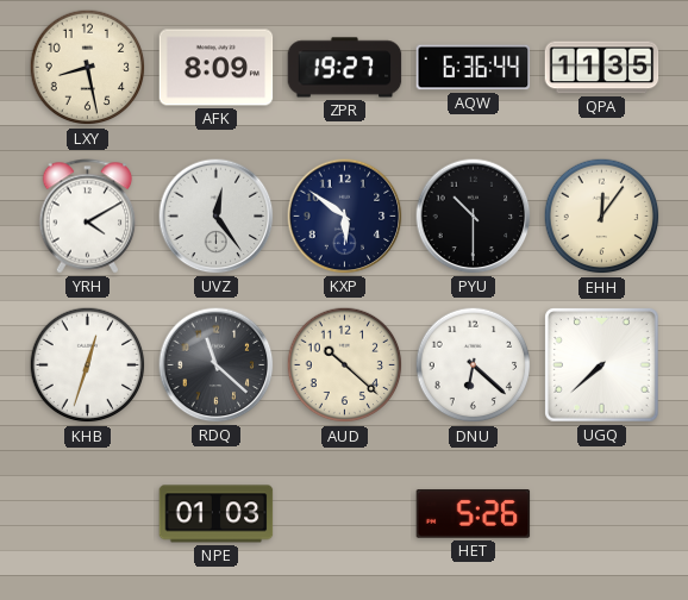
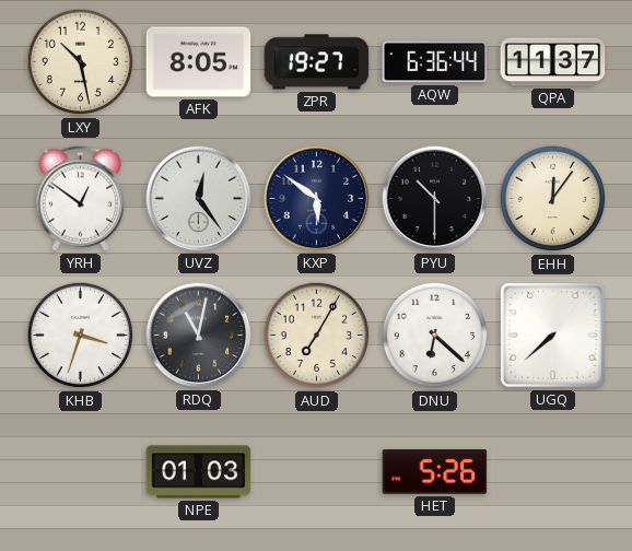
LXY: 8:28 -> 10:28
AFK: 8:09 -> 8:05
QPA: 11:35 -> 11:37
YRH: 4:10 -> 12:51
KHB: 12:33 -> 3:33
RDQ: 11:22 -> 11:02
AUD: 10:22 -> 7:05
